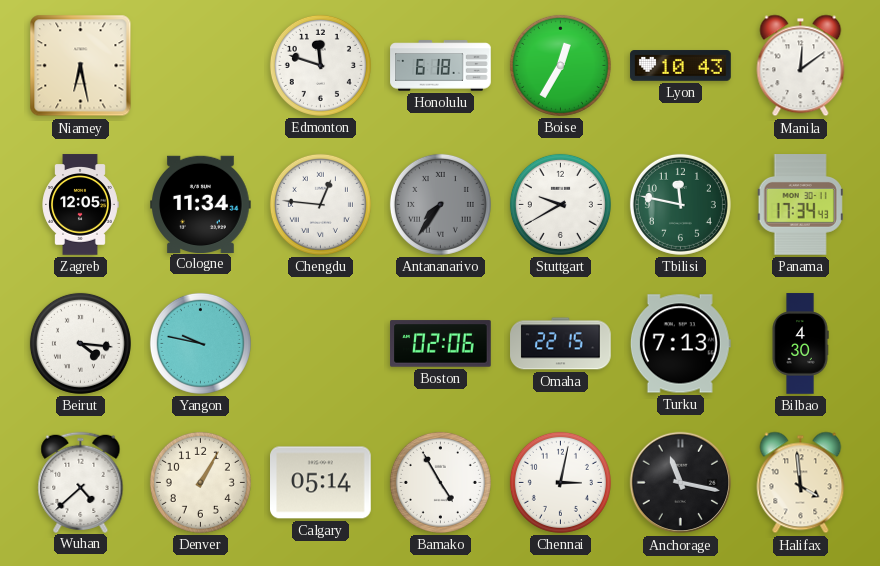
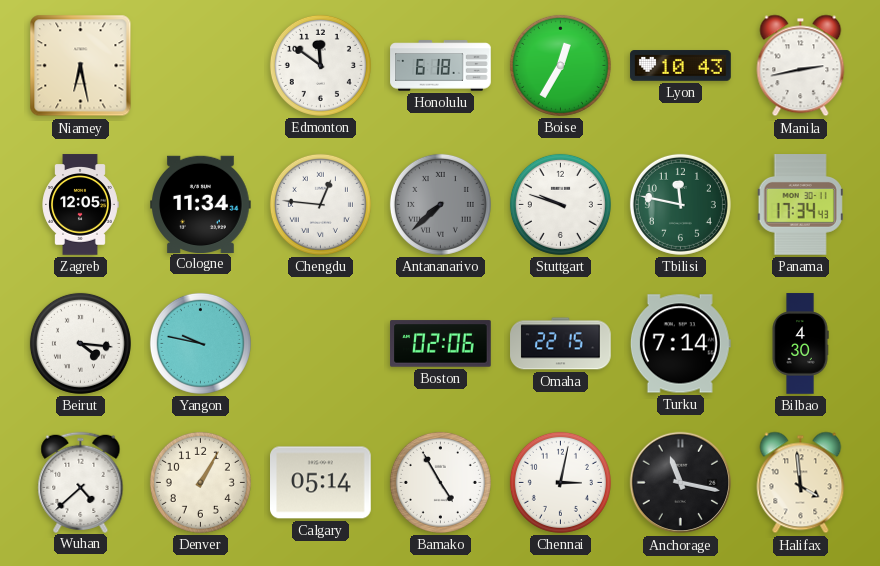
Edmonton: 11:48 -> 11:51
Manila: 12:09 -> 2:43
Antananarivo: 7:36 -> 7:38
Stuttgart: 9:40 -> 9:48
Turku: 7:13 -> 7:14
